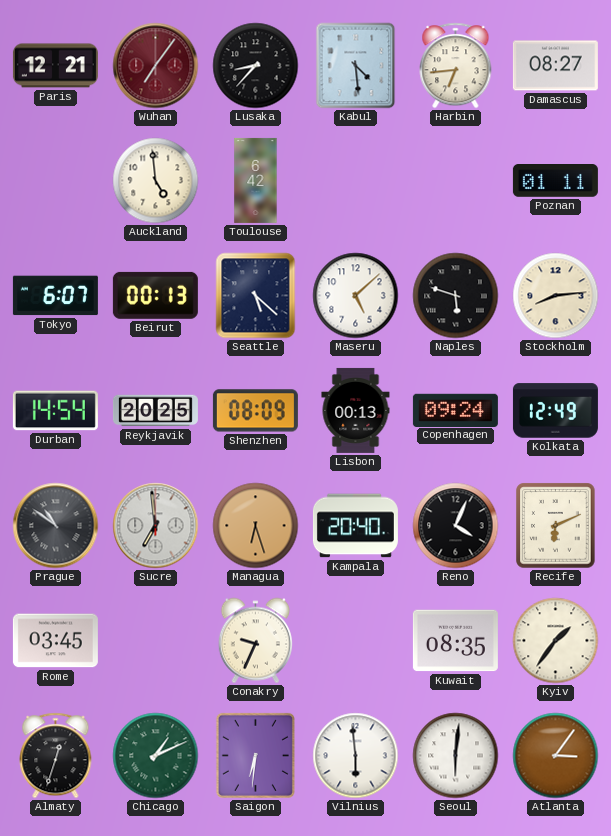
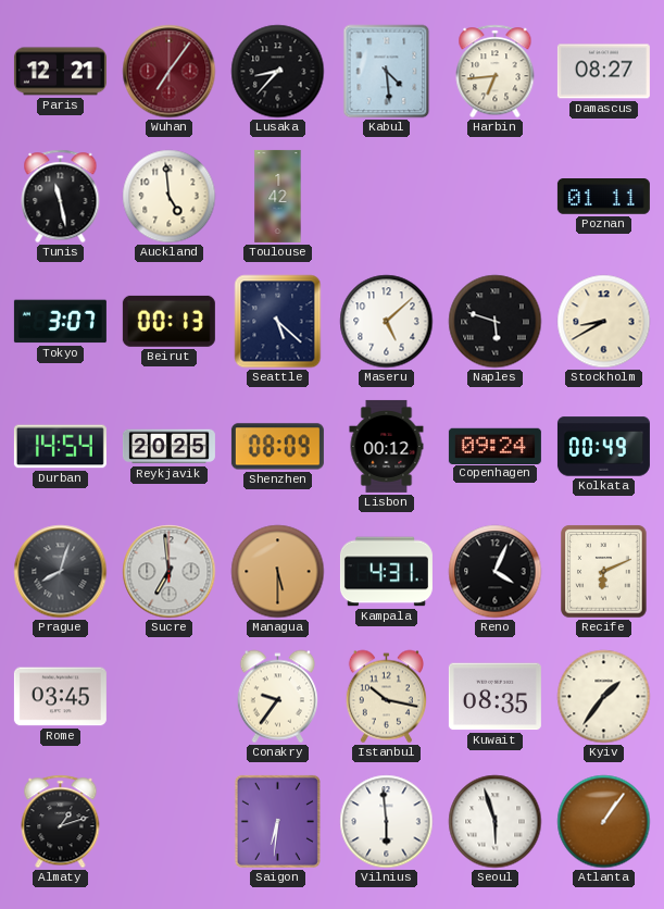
Tunis: none -> 11:28
Toulouse: 6:42 -> 1:42
Tokyo: 6:07 -> 3:07
Stockholm: 8:14 -> 8:40
Lisbon: 00:13 -> 00:12
Kolkata: 12:49 -> 00:49
Prague: 10:51 -> 8:03
Managua: 6:27 -> 5:30
Kampala: 20:40 -> 4:31
Conakry: 9:34 -> 9:36
Istanbul: none -> 10:17
Almaty: 12:33 -> 1:12
Chicago: 1:11 -> none
Seoul: 6:01 -> 5:57
Atlanta: 3:06 -> 1:06
